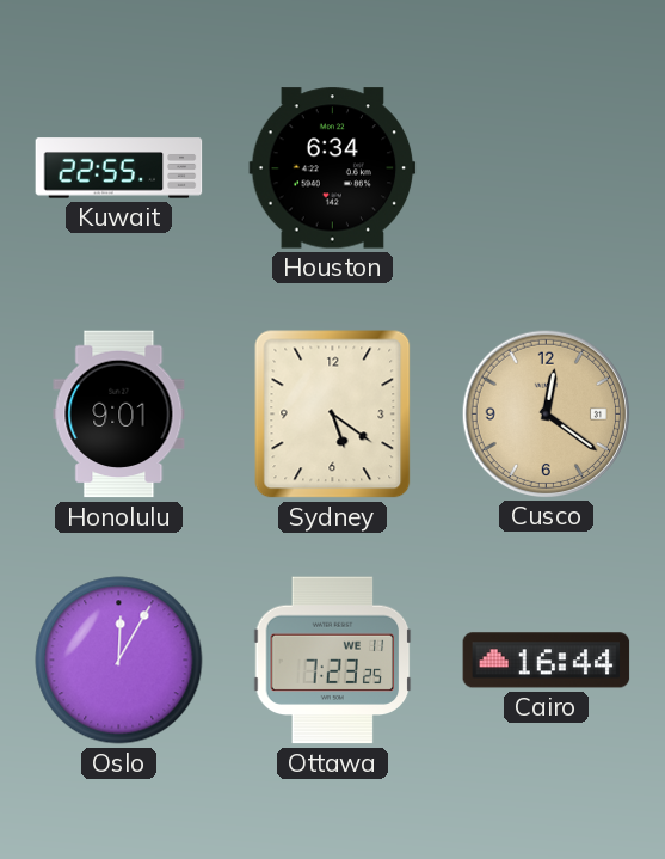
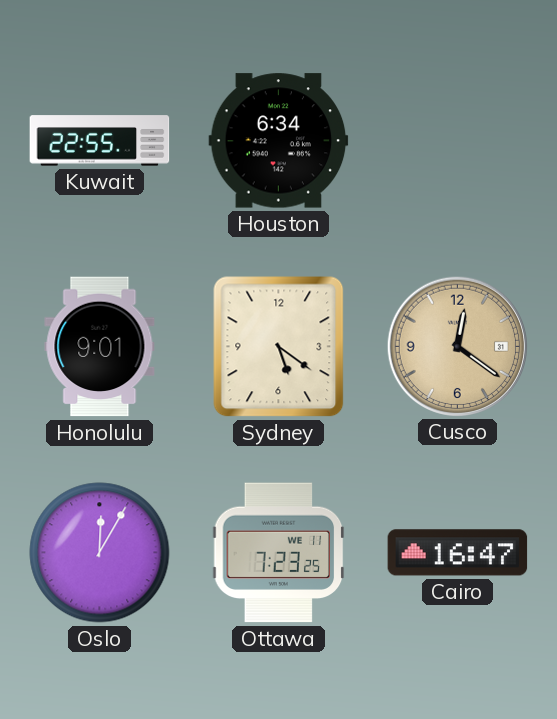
Cairo: 16:44 -> 16:47
